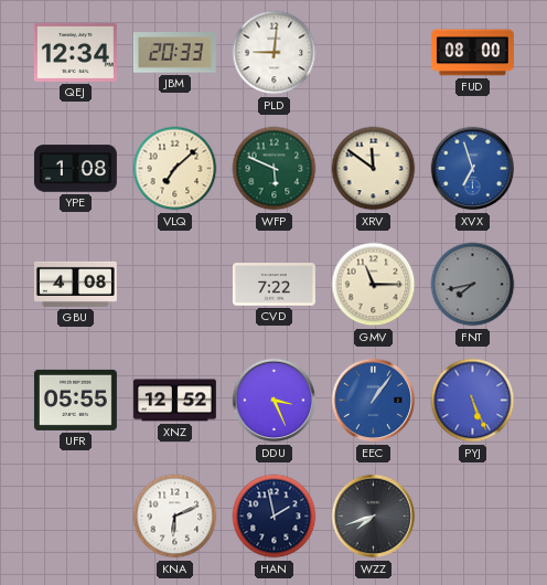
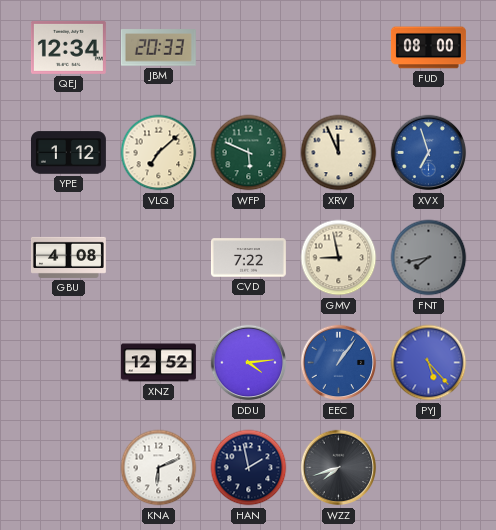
PLD: 9:01 -> none
YPE: 1:08 -> 1:12
XRV: 11:51 -> 11:56
GMV: 11:15 -> 8:58
UFR: 05:55 -> none
DDU: 3:26 -> 4:14
PYJ: 5:26 -> 5:23
